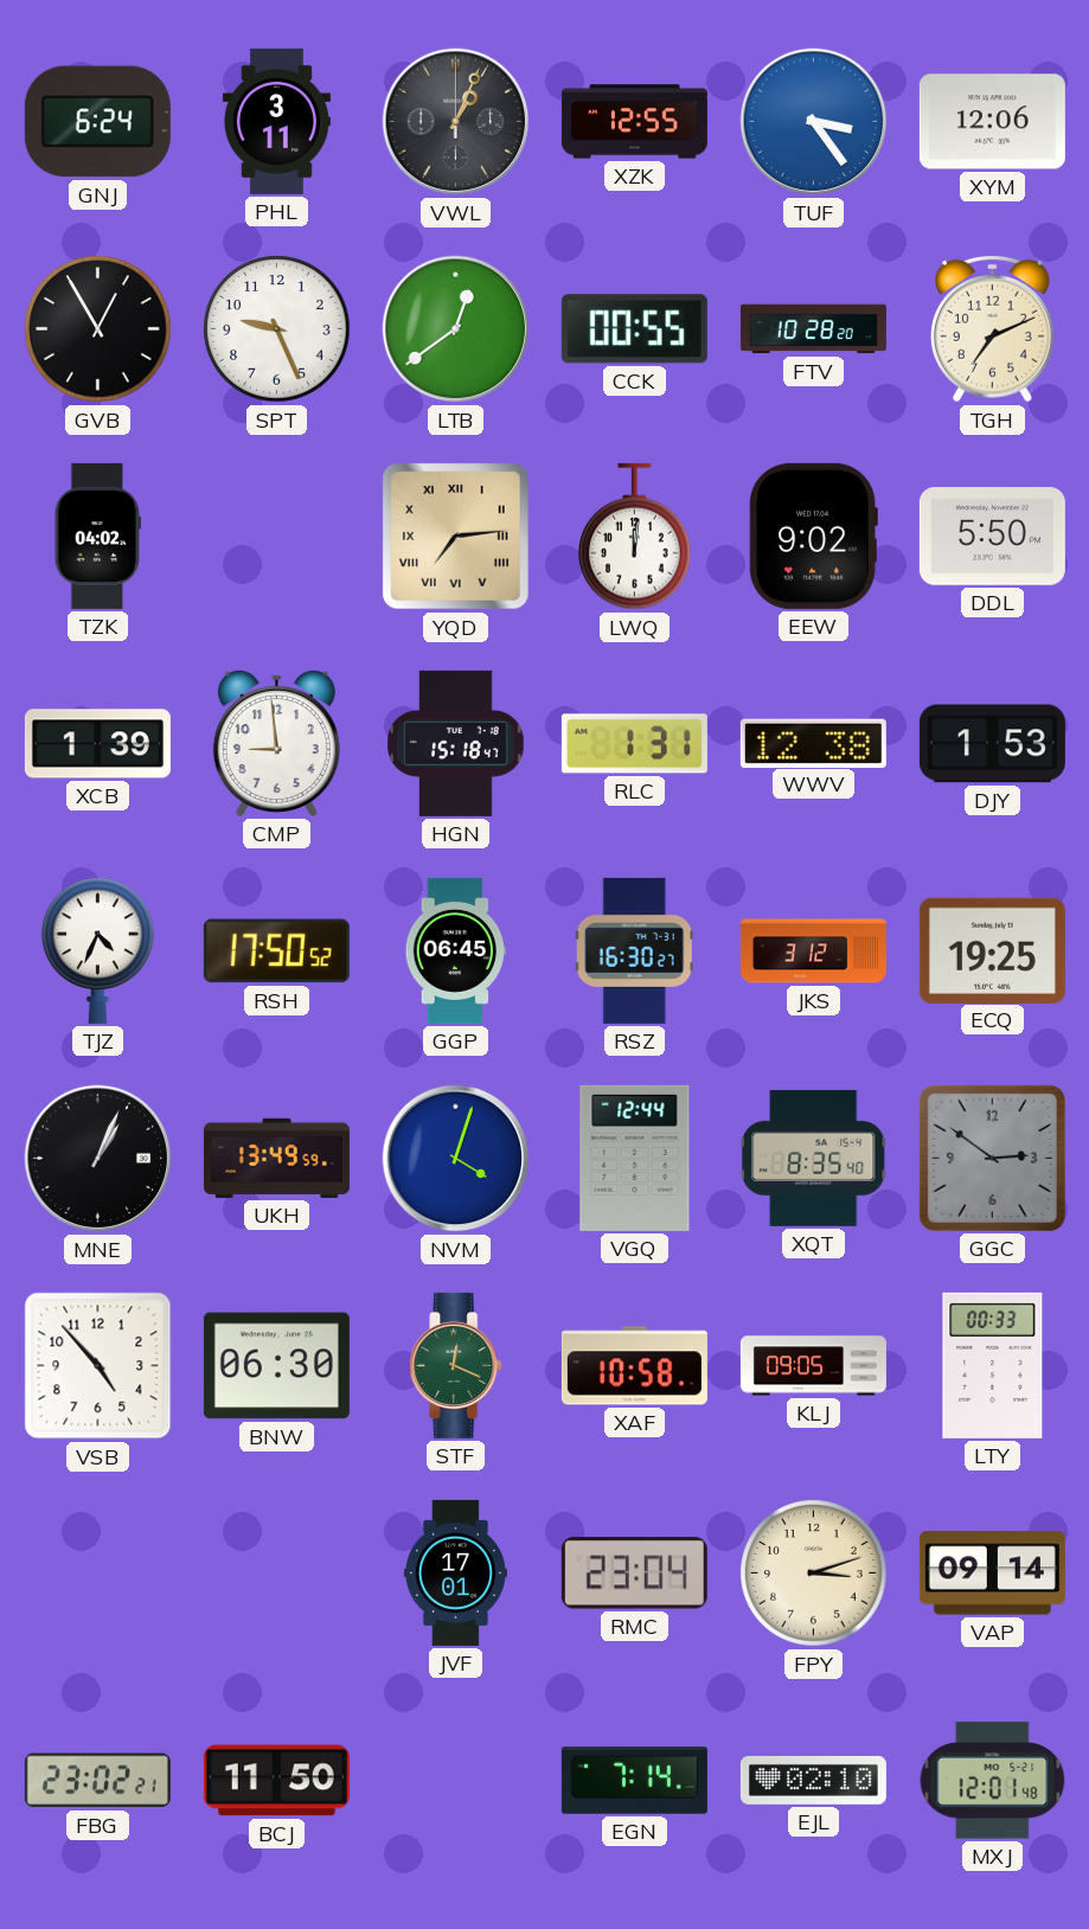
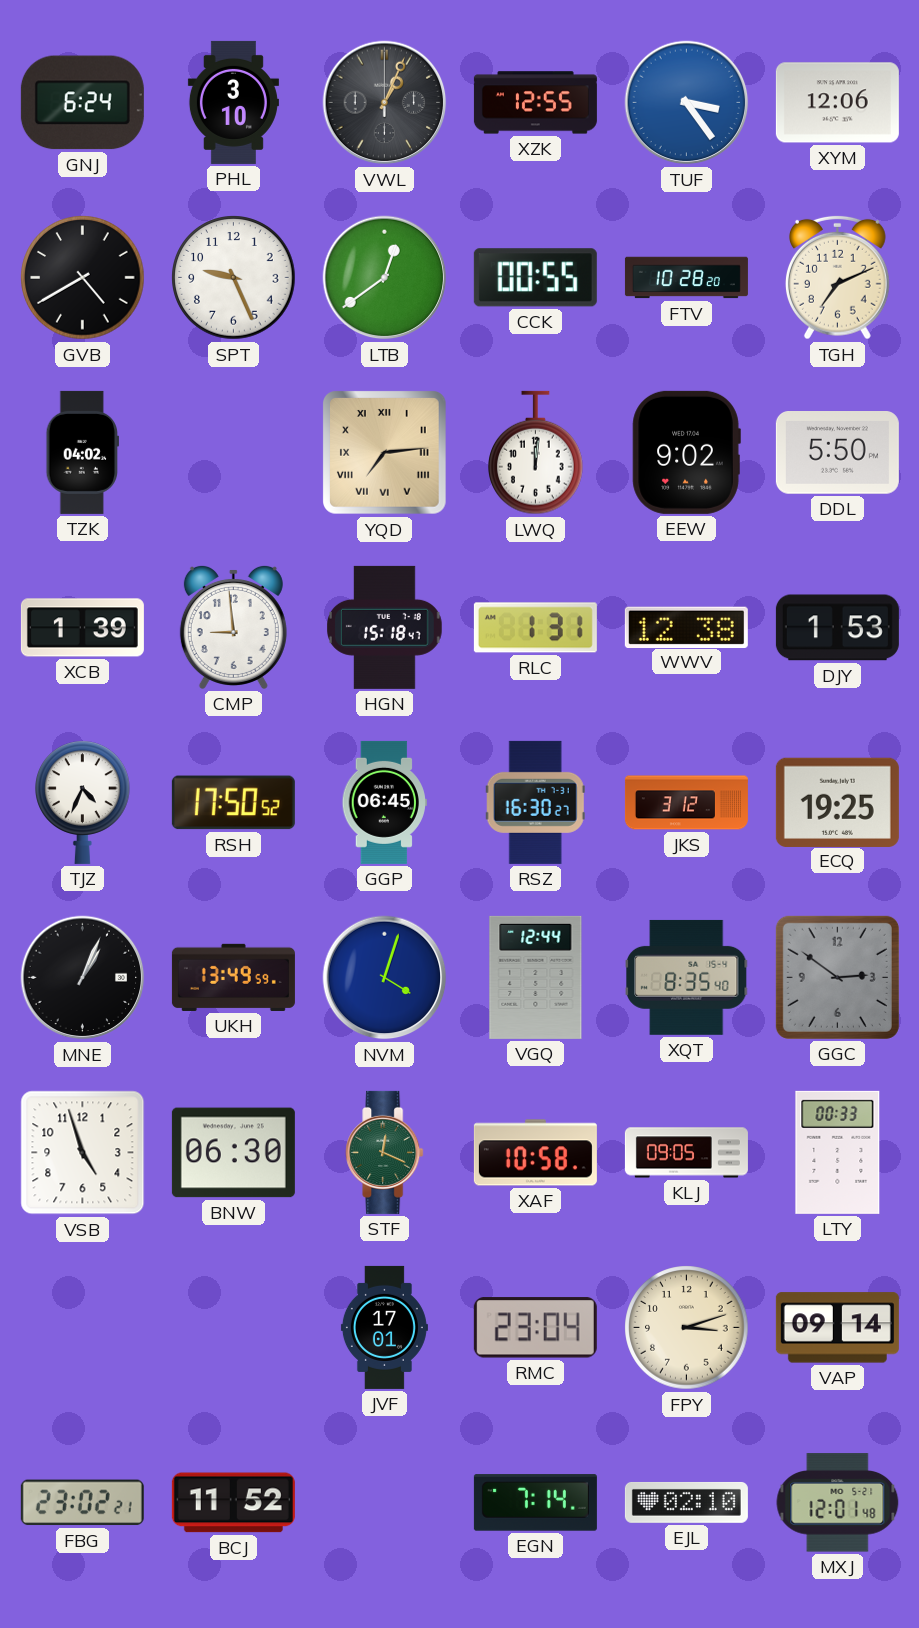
PHL: 3:11 -> 3:10
GVB: 12:55 -> 4:40
VSB: 4:53 -> 4:57
BCJ: 11:50 -> 11:52
